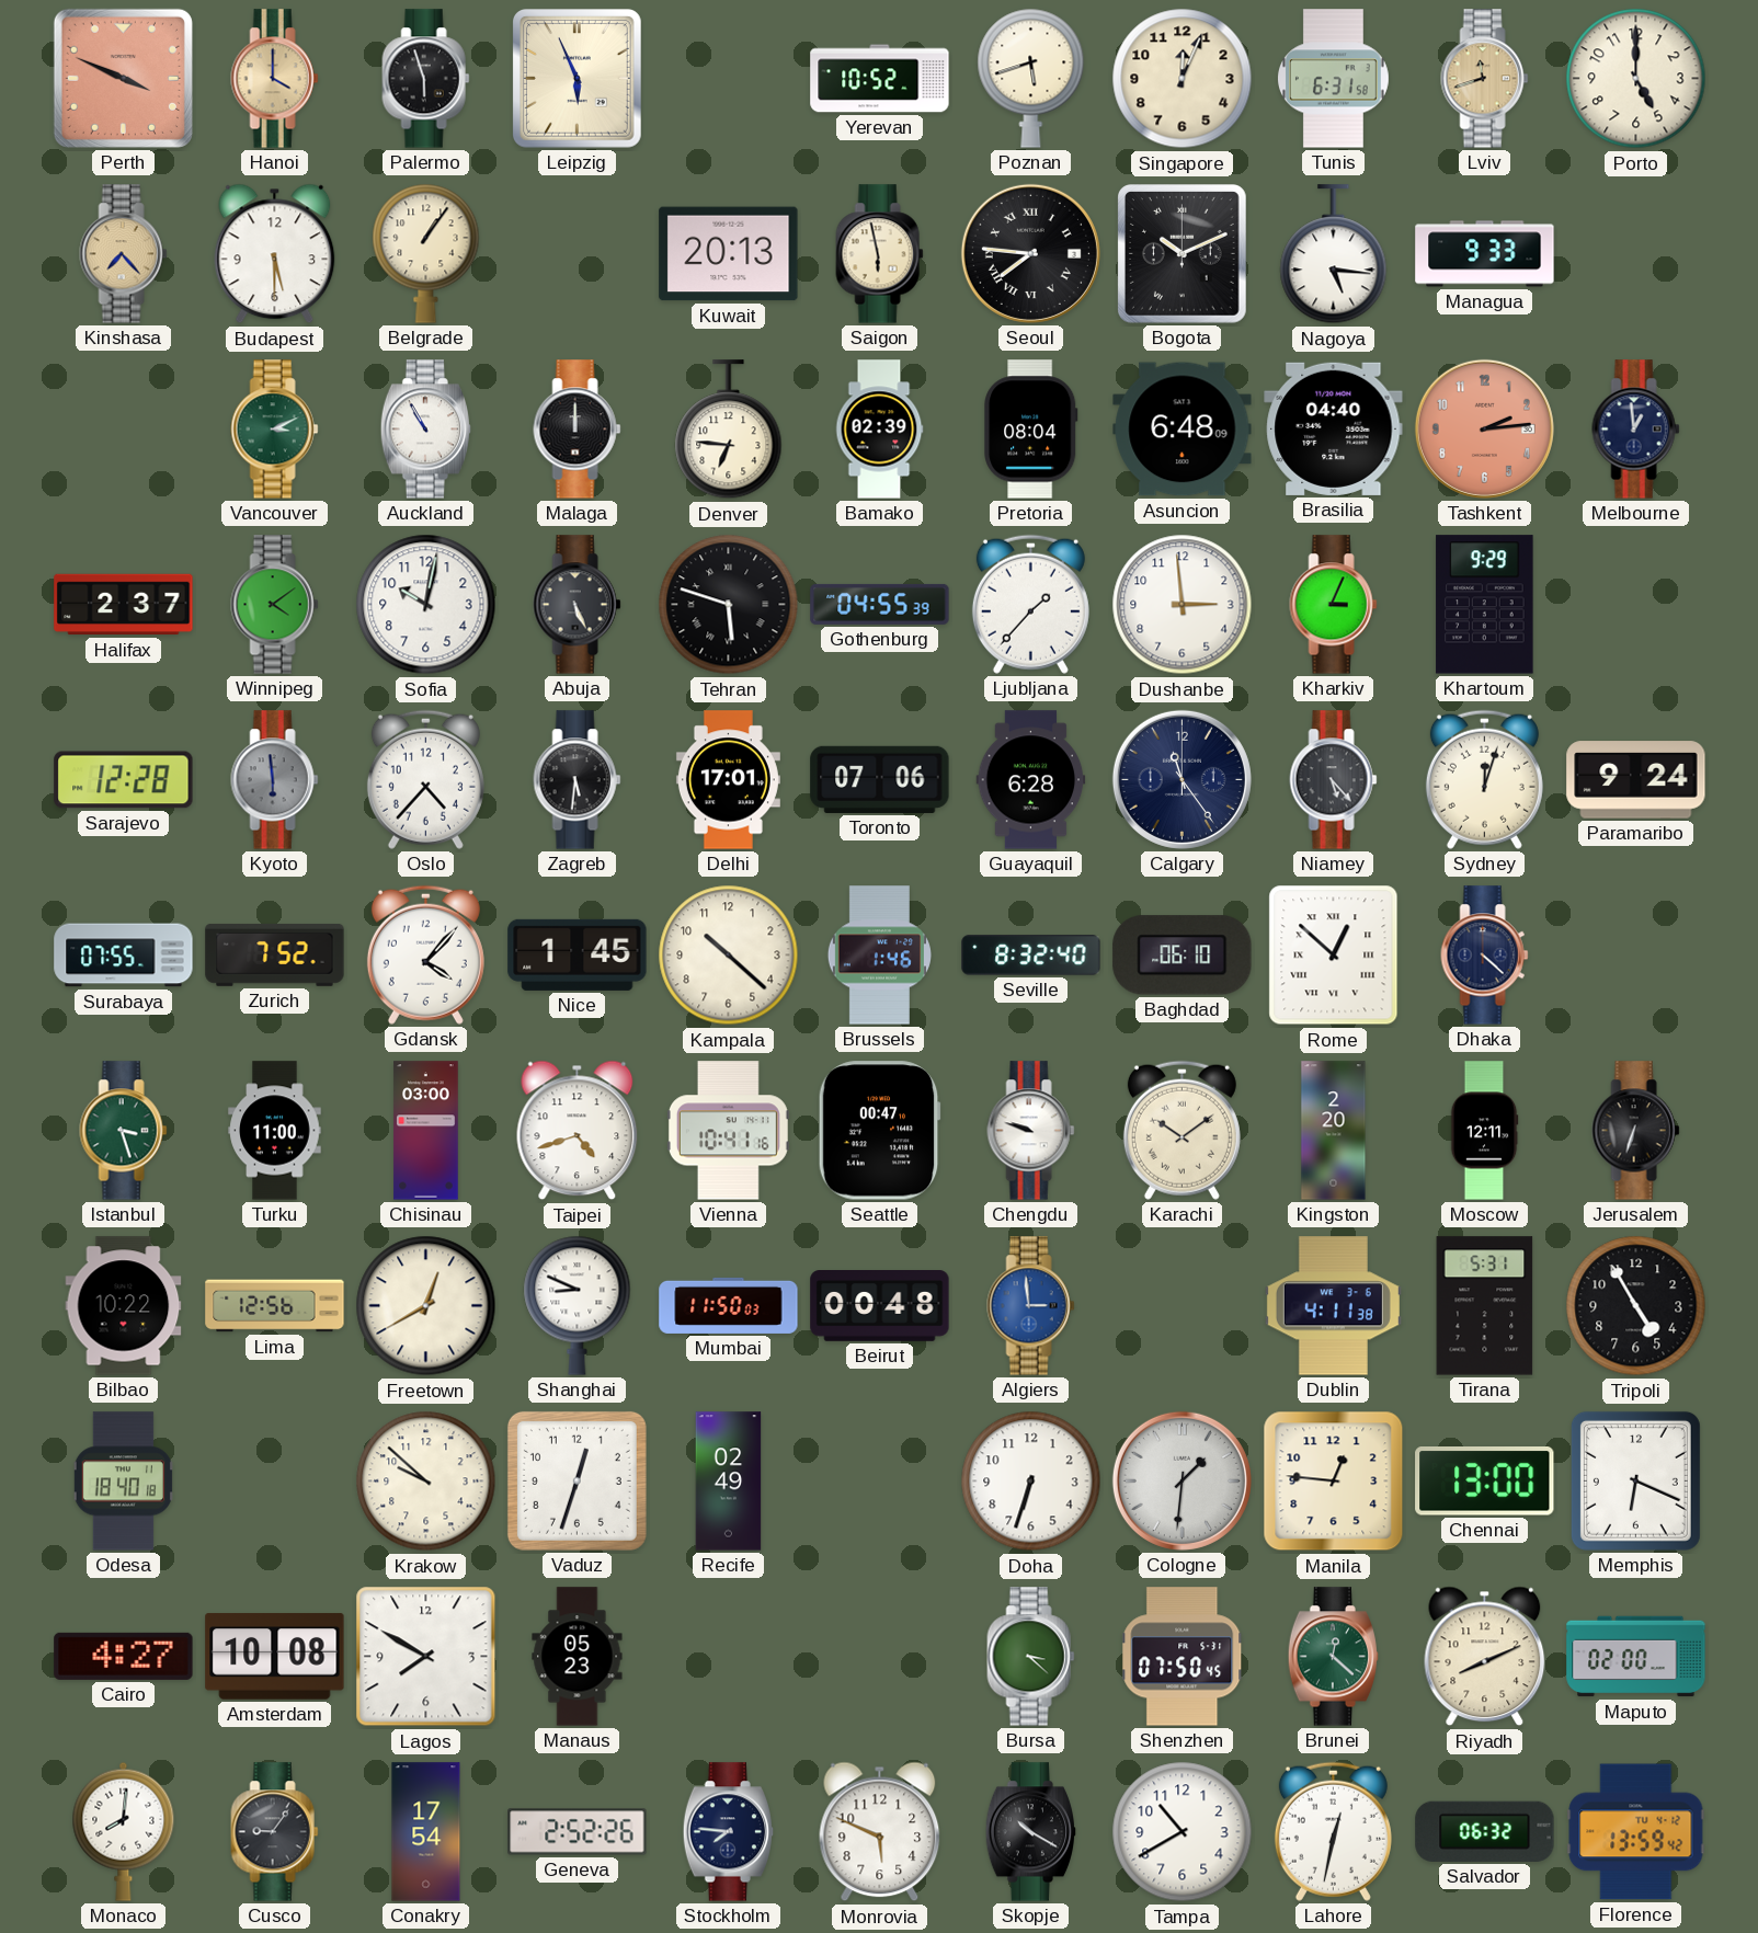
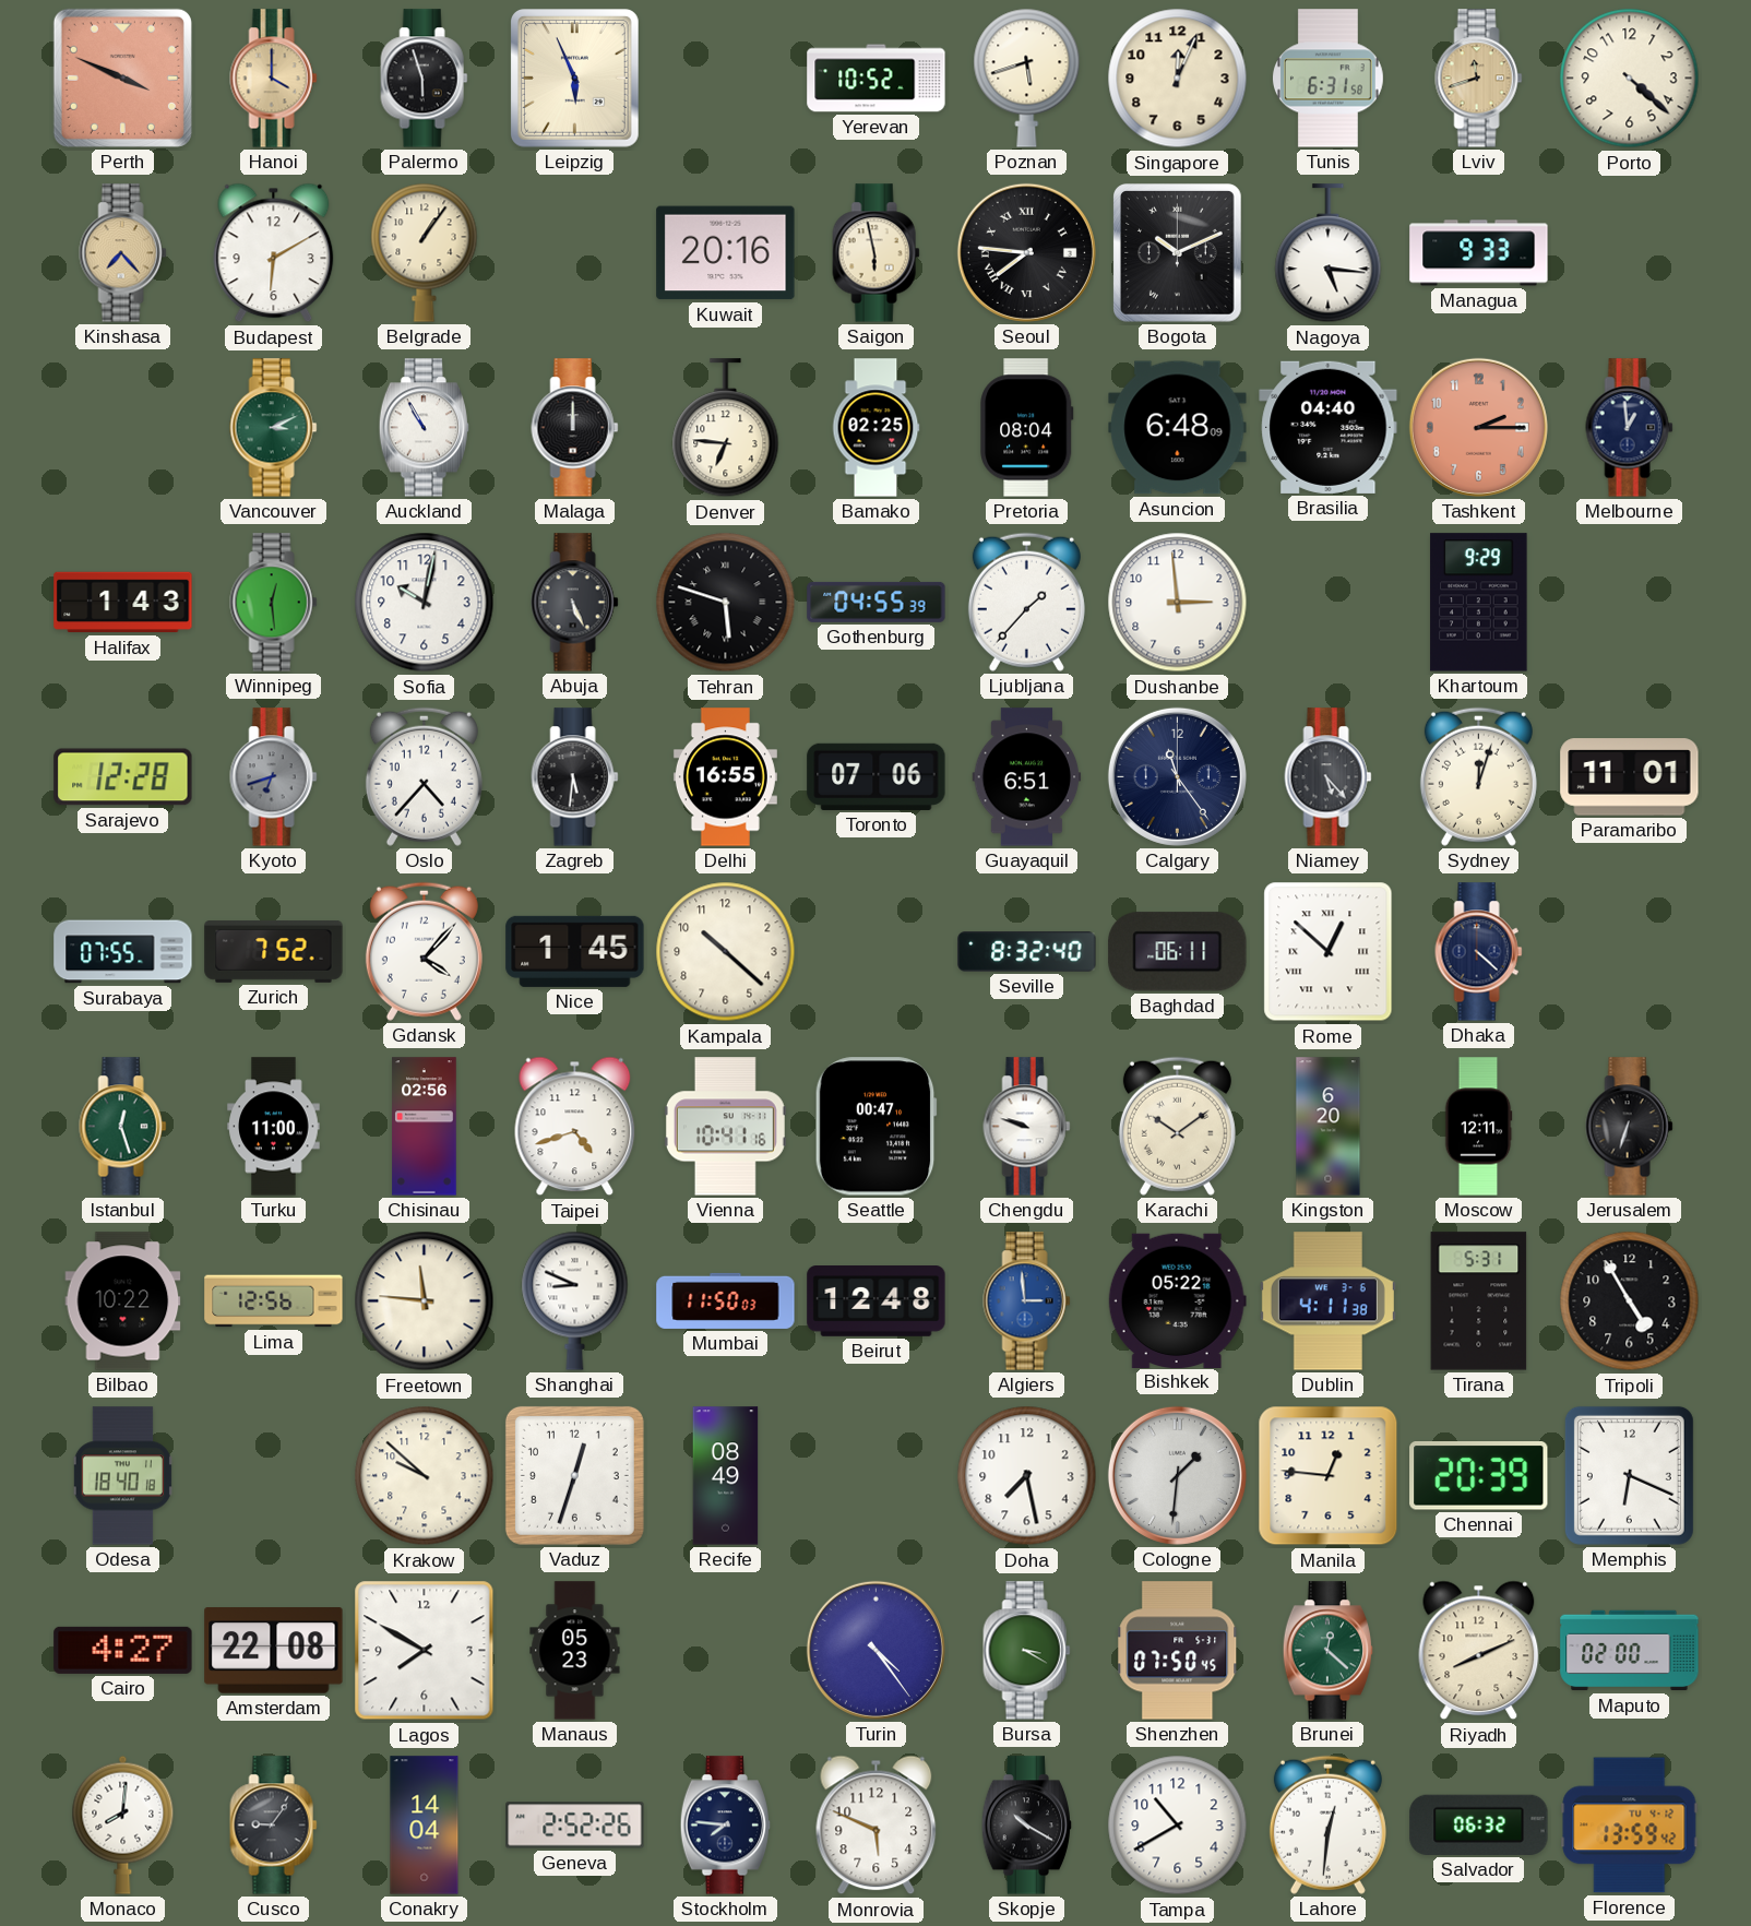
Porto: 5:00 -> 4:22
Budapest: 5:30 -> 6:10
Kuwait: 20:13 -> 20:16
Bamako: 02:39 -> 02:25
Tashkent: 2:14 -> 2:15
Halifax: 2:37 -> 1:43
Winnipeg: 4:09 -> 12:29
Kharkiv: 3:04 -> none
Kyoto: 5:59 -> 6:42
Delhi: 17:01 -> 16:55
Guayaquil: 6:28 -> 6:51
Paramaribo: 9:24 -> 11:01
Brussels: 1:46 -> none
Baghdad: 06:10 -> 06:11
Istanbul: 3:27 -> 12:27
Chisinau: 03:00 -> 02:56
Kingston: 2:20 -> 6:20
Freetown: 12:40 -> 11:46
Beirut: 00:48 -> 12:48
Bishkek: none -> 05:22
Recife: 02:49 -> 08:49
Doha: 6:33 -> 7:28
Chennai: 13:00 -> 20:39
Amsterdam: 10:08 -> 22:08
Turin: none -> 4:24
Bursa: 3:22 -> 3:20
Conakry: 17:54 -> 14:04
Lahore: 12:32 -> 12:31
